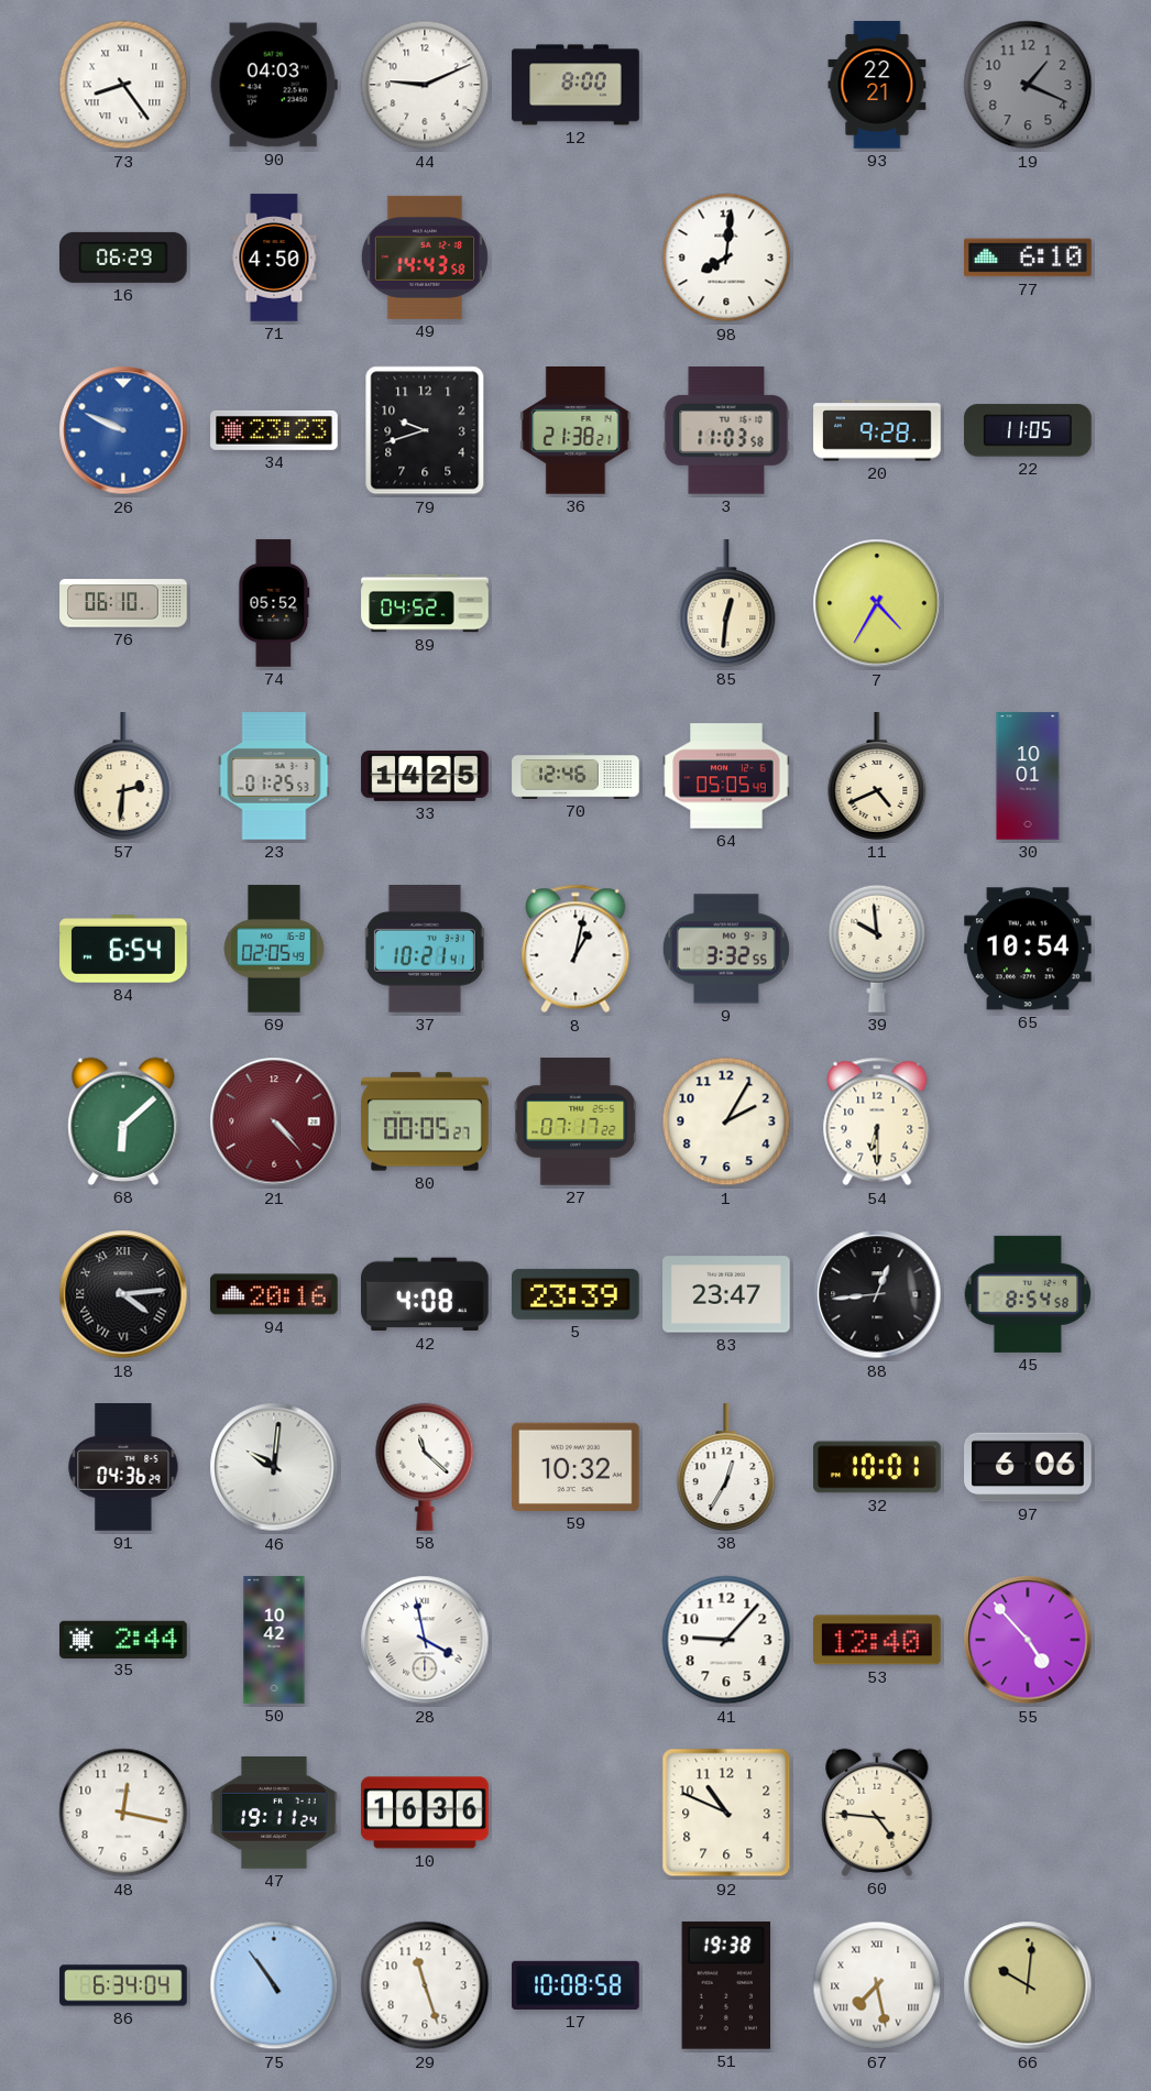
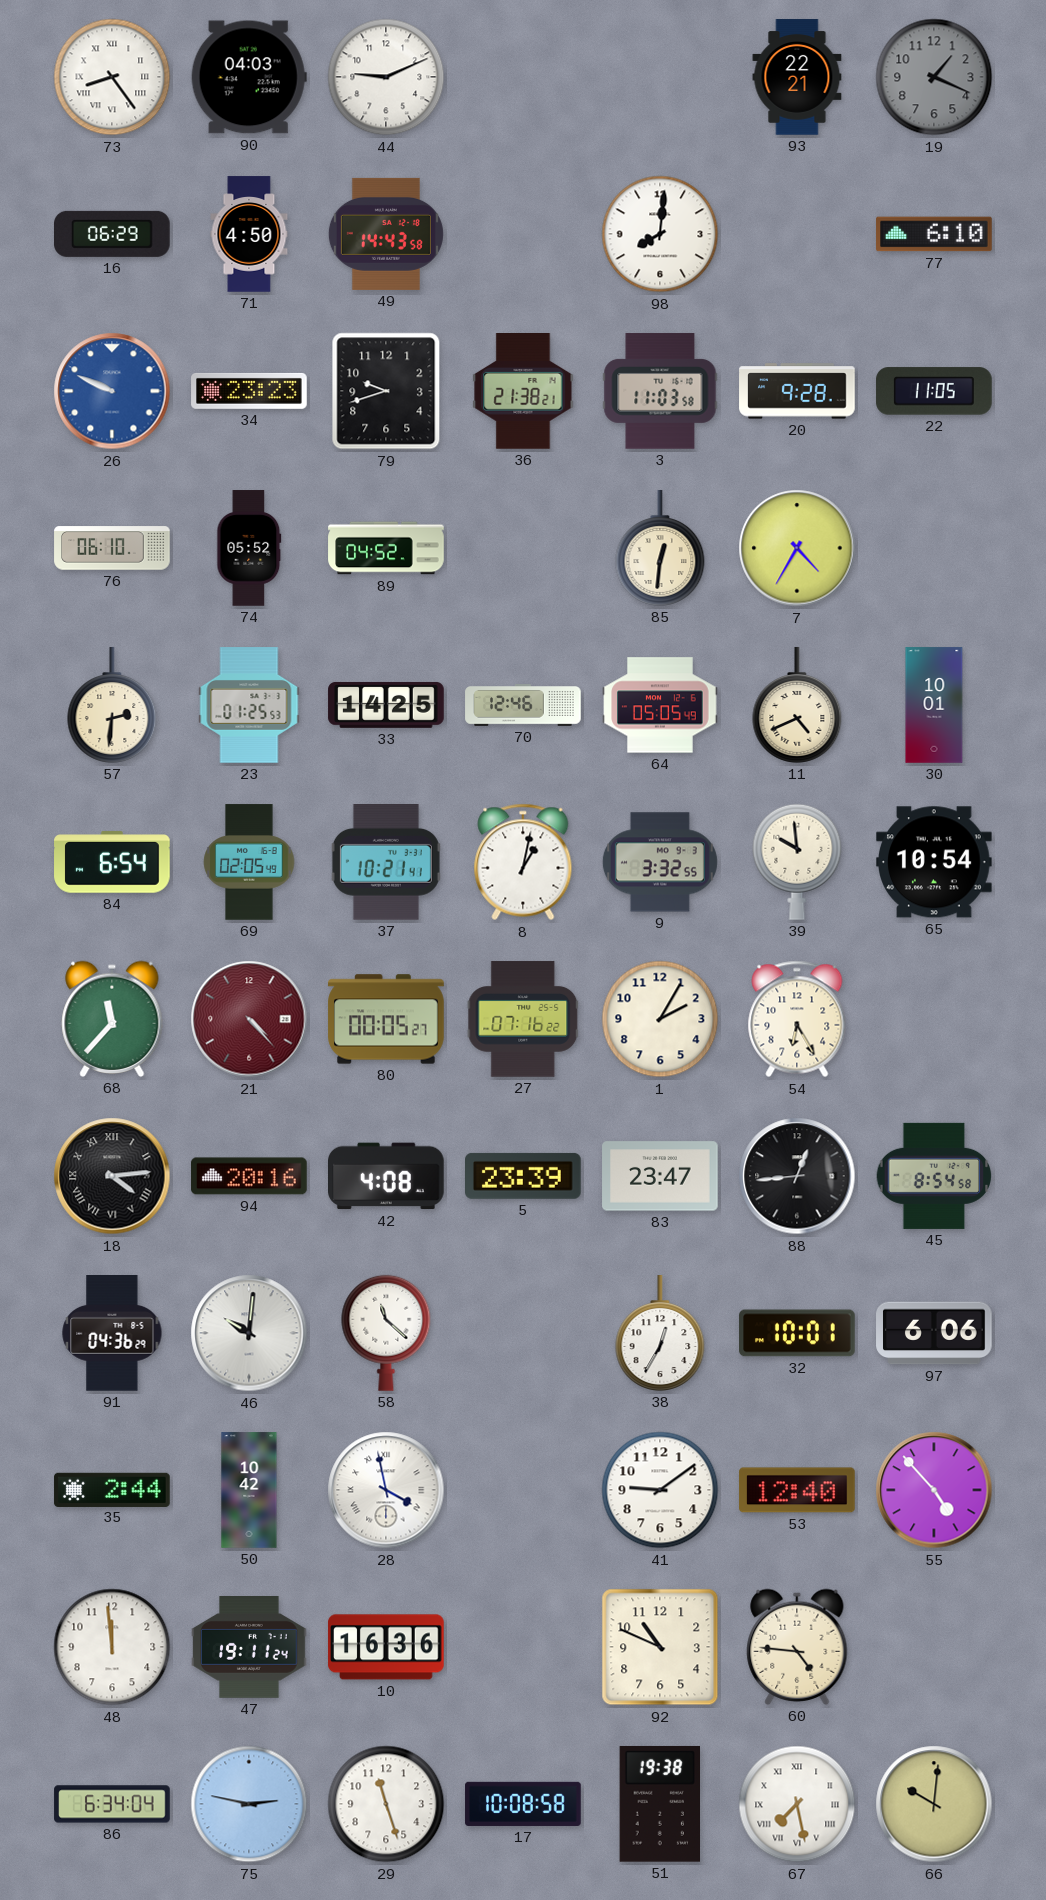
12: 8:00 -> none
68: 6:08 -> 11:37
27: 07:17 -> 07:16
54: 6:30 -> 6:25
59: 10:32 -> none
41: 9:07 -> 9:09
48: 12:17 -> 11:59
75: 10:54 -> 2:47
